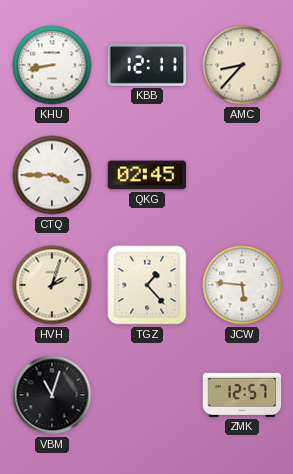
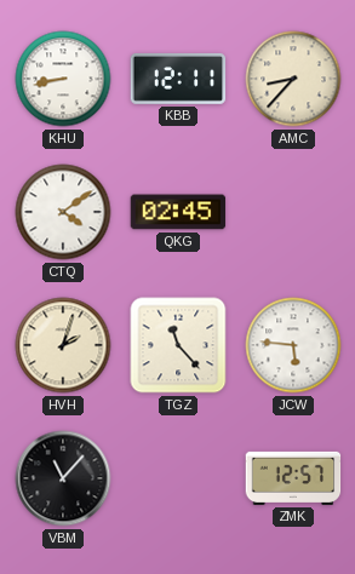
CTQ: 3:45 -> 4:09
TGZ: 1:23 -> 11:23
VBM: 11:03 -> 11:07
